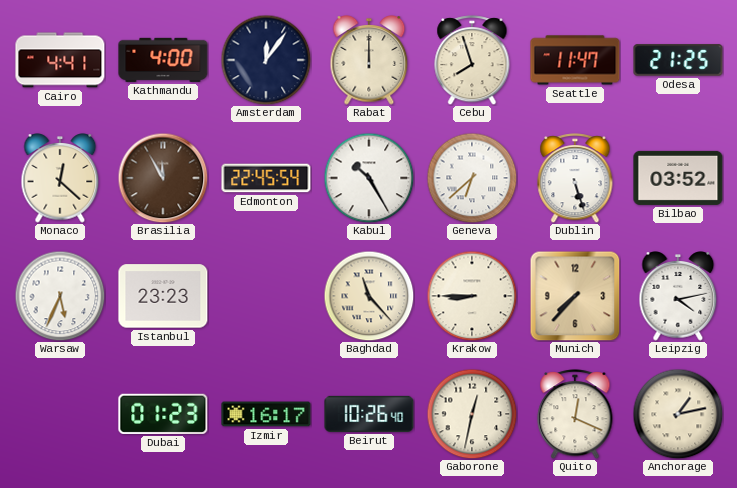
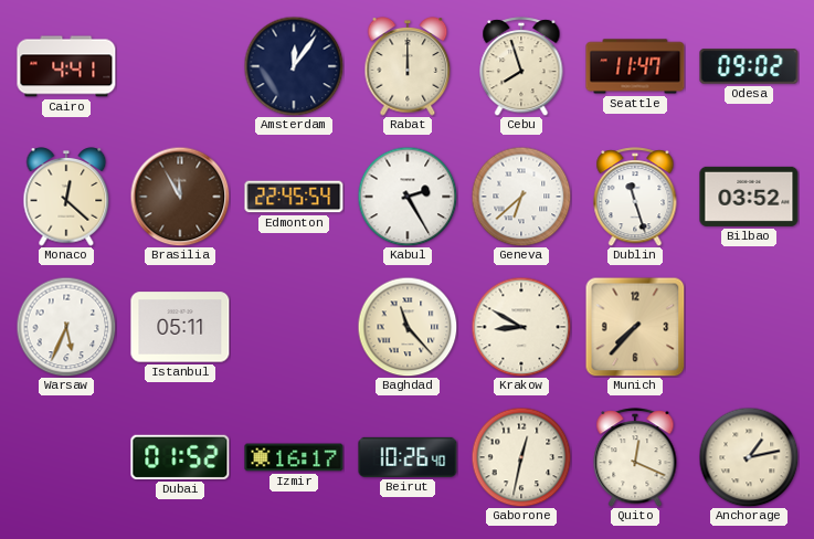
Kathmandu: 4:00 -> none
Odesa: 21:25 -> 09:02
Kabul: 10:25 -> 2:25
Dublin: 5:27 -> 11:27
Istanbul: 23:23 -> 05:11
Krakow: 8:45 -> 8:50
Leipzig: 4:13 -> none
Dubai: 01:23 -> 01:52
